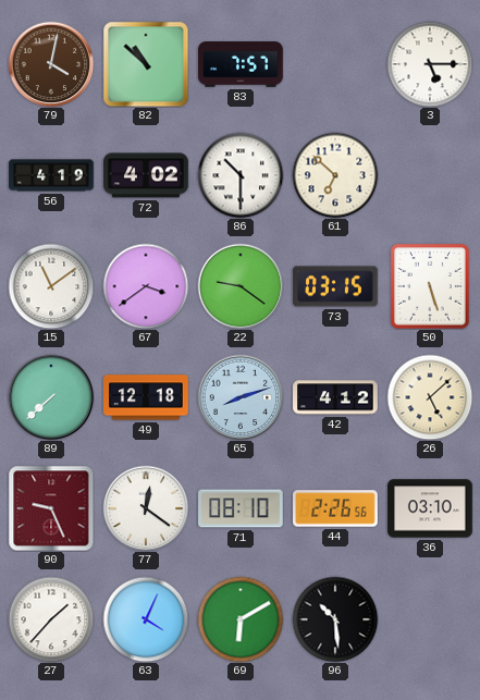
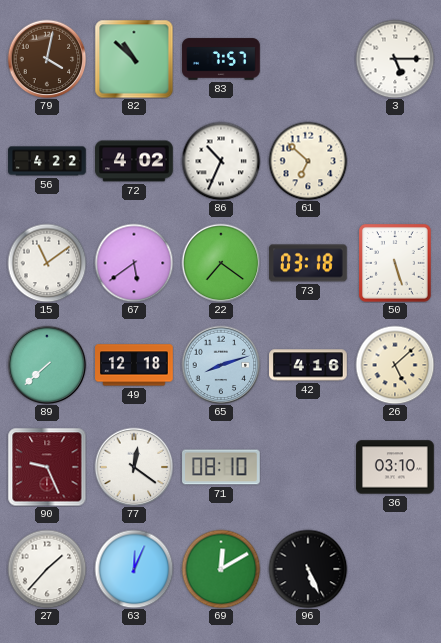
56: 4:19 -> 4:22
86: 10:30 -> 10:34
67: 3:39 -> 5:39
22: 9:21 -> 7:21
73: 03:15 -> 03:18
42: 4:12 -> 4:16
44: 2:26 -> none
63: 4:04 -> 12:04
69: 6:10 -> 12:10
96: 10:29 -> 5:26
